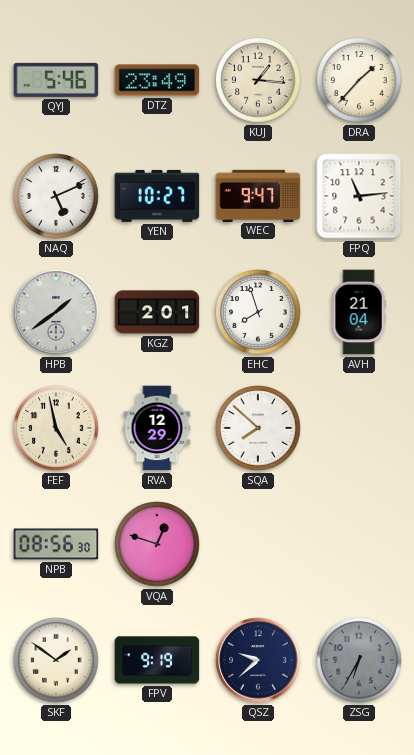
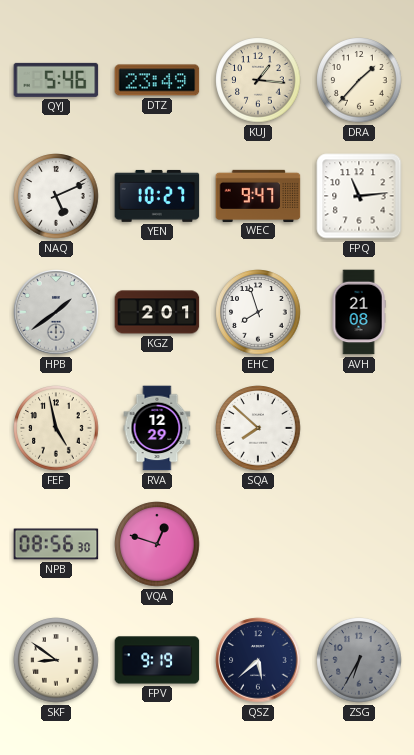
AVH: 21:04 -> 21:08
SKF: 1:51 -> 8:51
QSZ: 9:38 -> 5:38
